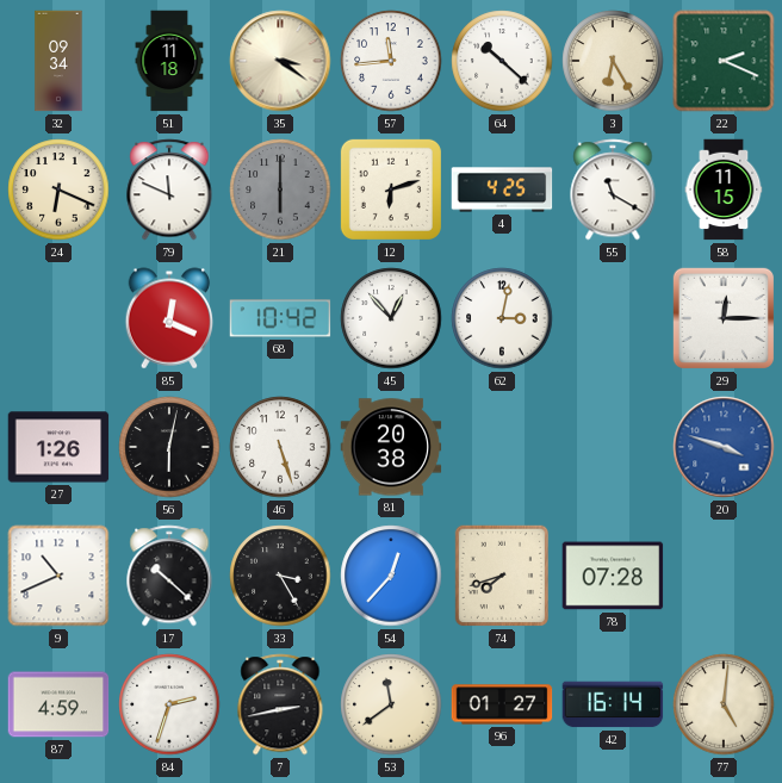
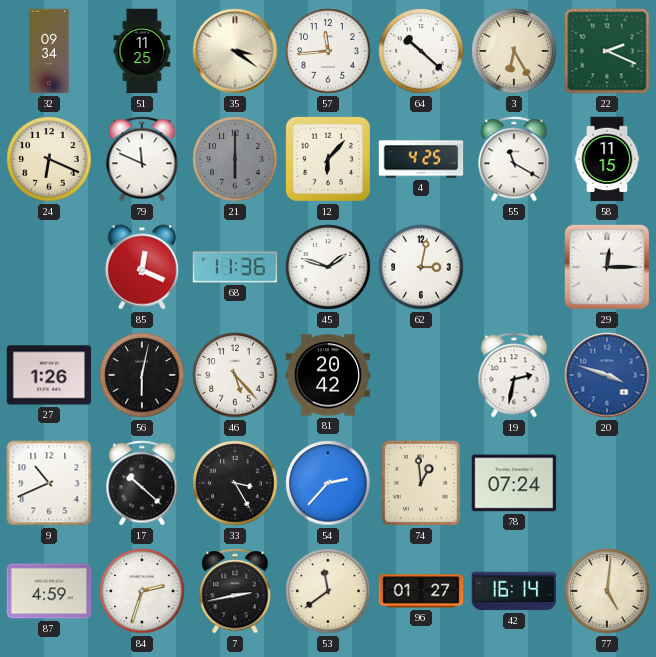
51: 11:18 -> 11:25
12: 6:12 -> 6:07
68: 10:42 -> 11:36
45: 12:53 -> 1:48
46: 5:27 -> 5:23
81: 20:38 -> 20:42
19: none -> 2:32
54: 12:37 -> 2:37
74: 7:42 -> 12:59
78: 07:28 -> 07:24
